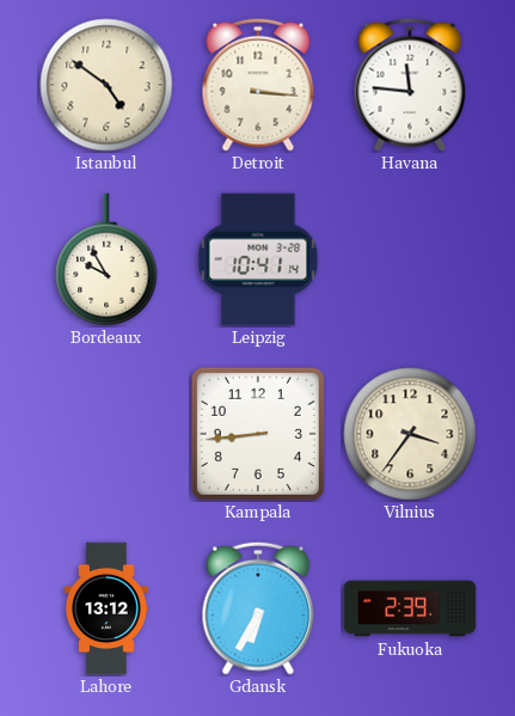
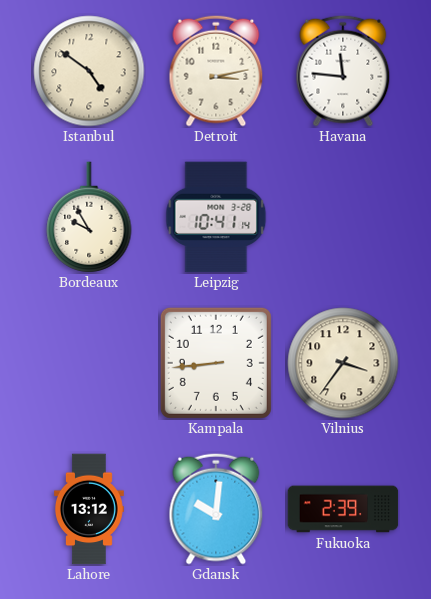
Detroit: 3:16 -> 3:13
Gdansk: 6:35 -> 10:01
